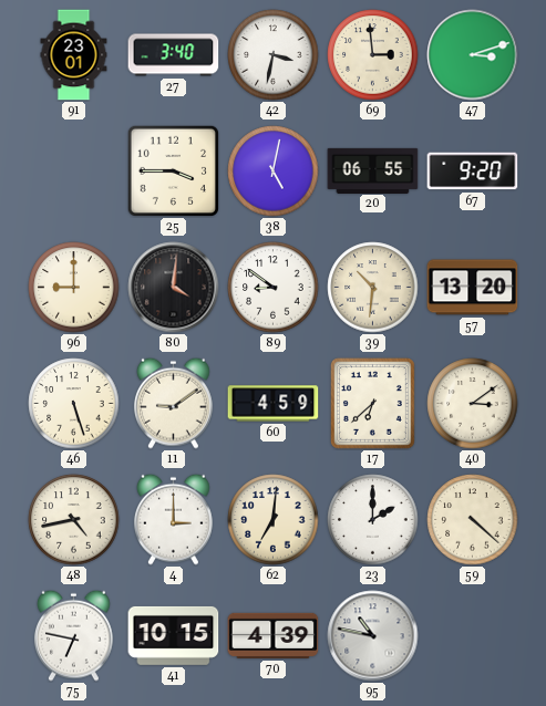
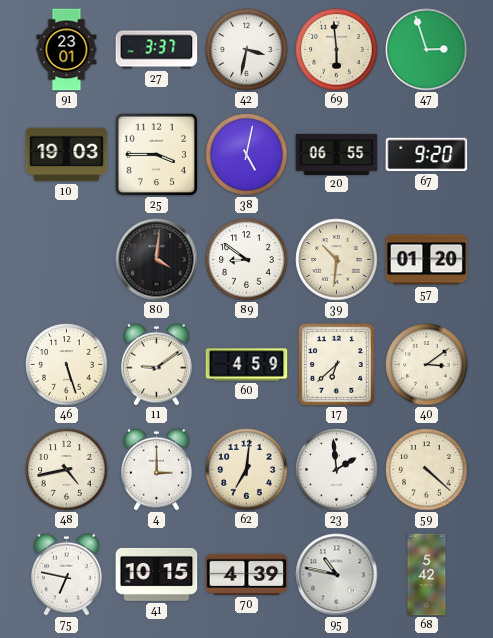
27: 3:40 -> 3:37
69: 2:59 -> 5:59
47: 3:12 -> 2:57
10: none -> 19:03
96: 9:00 -> none
57: 13:20 -> 01:20
23: 2:00 -> 1:59
68: none -> 5:42
